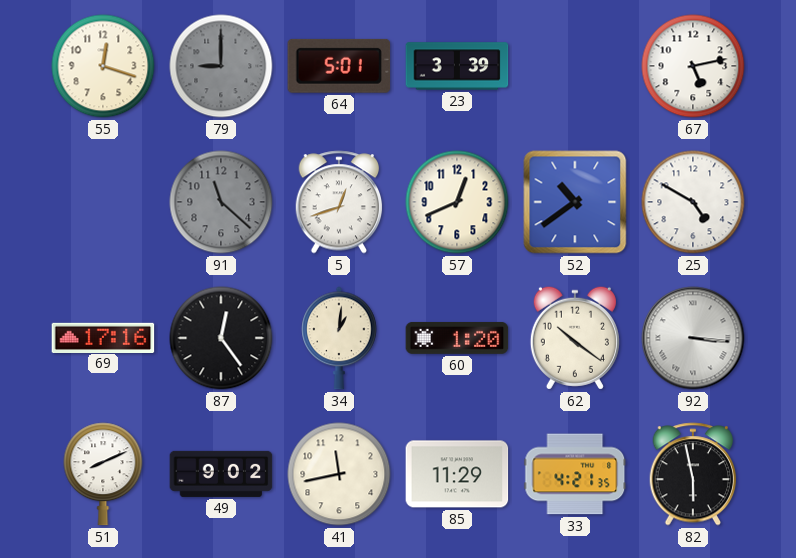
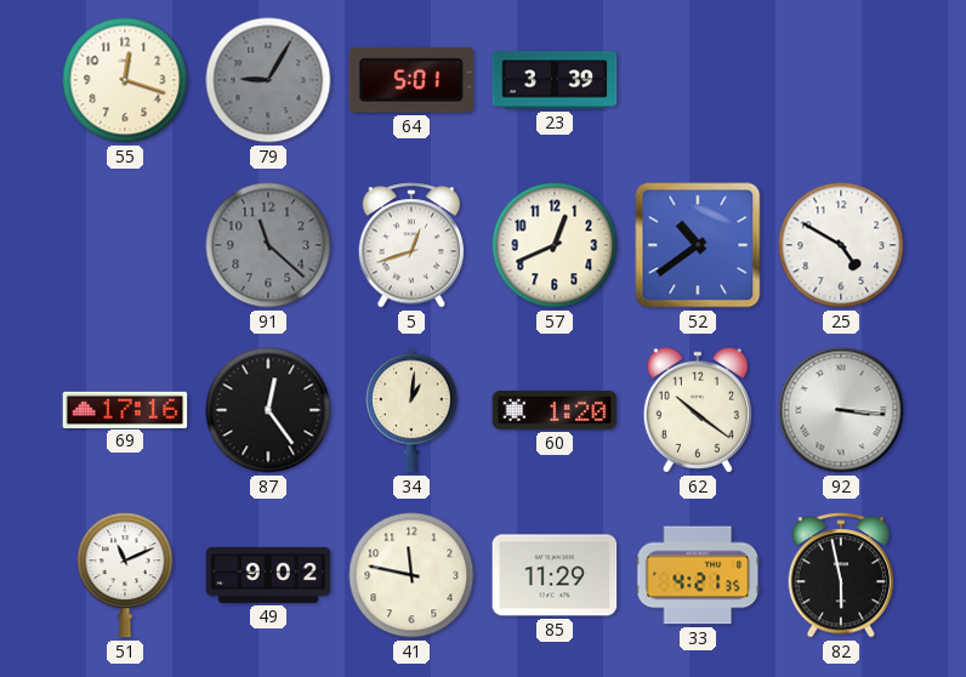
79: 9:00 -> 9:05
67: 5:13 -> none
51: 8:11 -> 11:11
41: 11:43 -> 11:47
